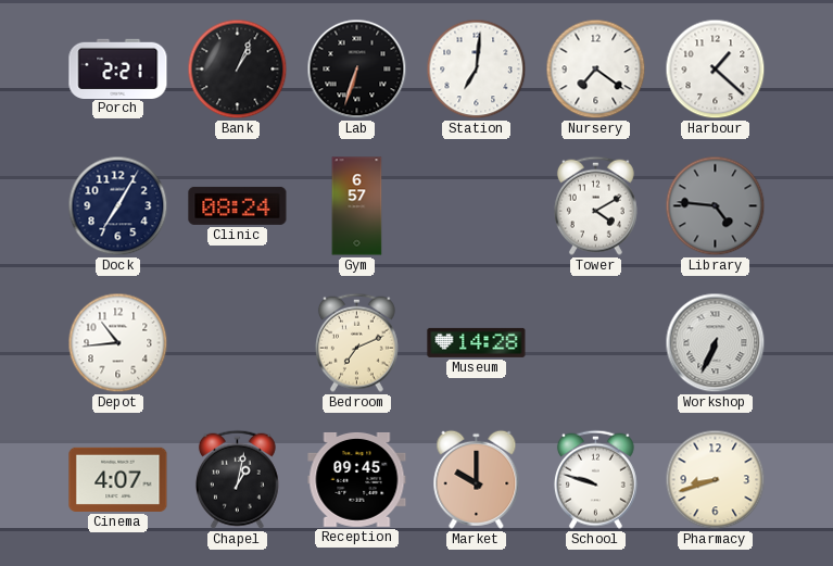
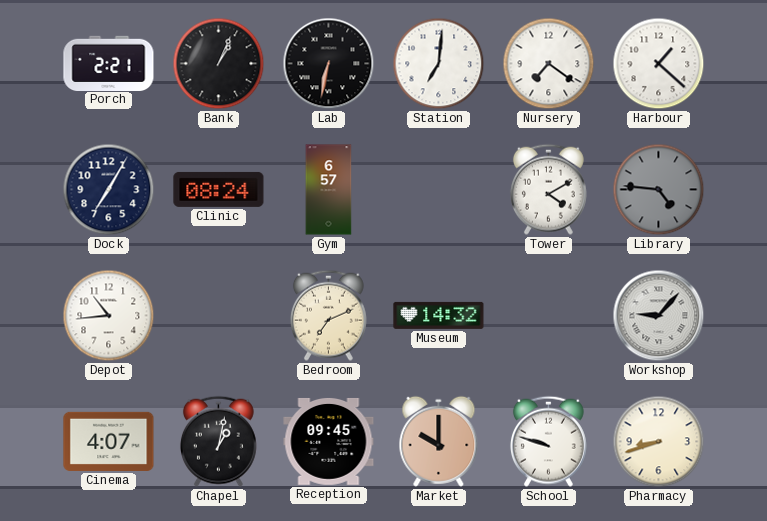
Lab: 6:33 -> 6:32
Museum: 14:28 -> 14:32
Workshop: 6:34 -> 9:07
